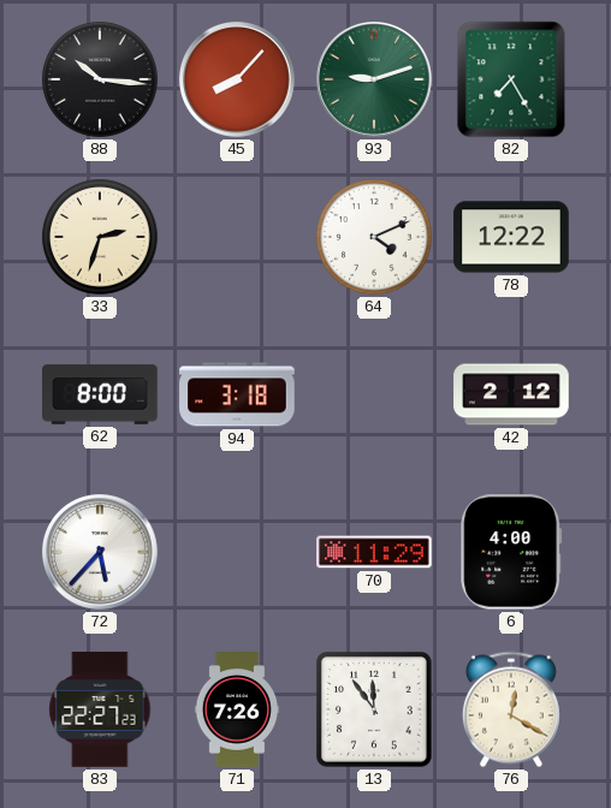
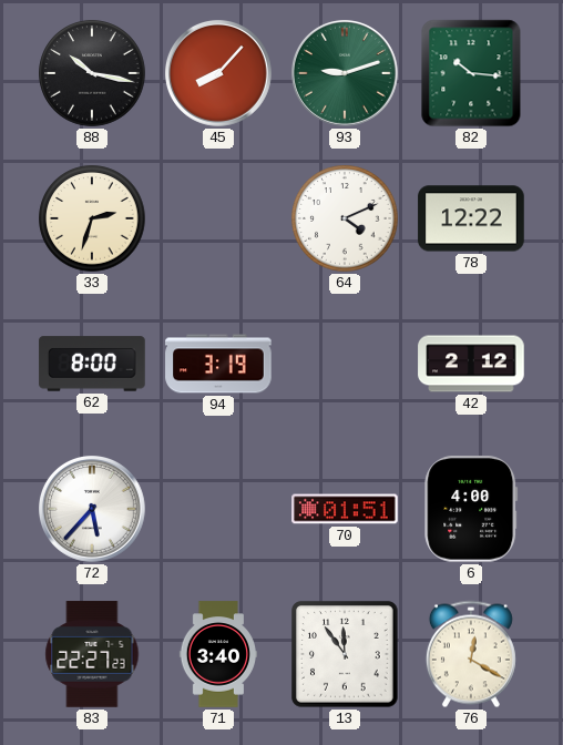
88: 10:16 -> 10:17
82: 7:25 -> 10:16
94: 3:18 -> 3:19
70: 11:29 -> 01:51
71: 7:26 -> 3:40
